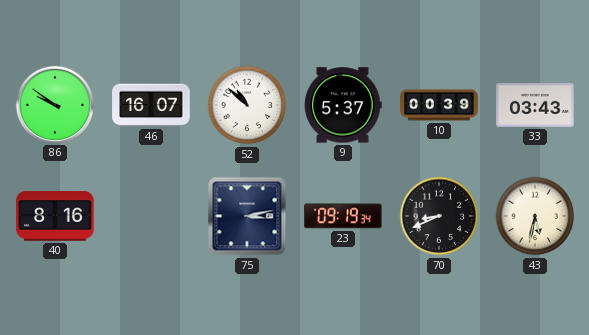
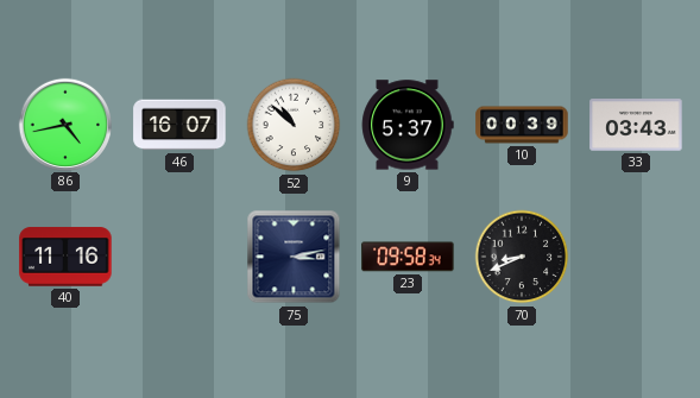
86: 9:51 -> 4:43
40: 8:16 -> 11:16
23: 09:19 -> 09:58
43: 5:32 -> none
